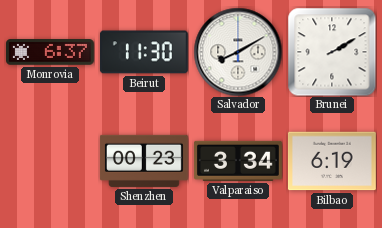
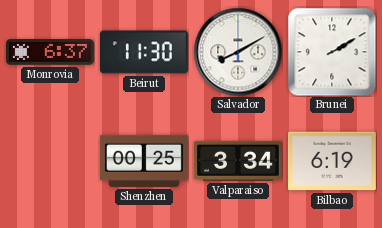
Shenzhen: 00:23 -> 00:25
